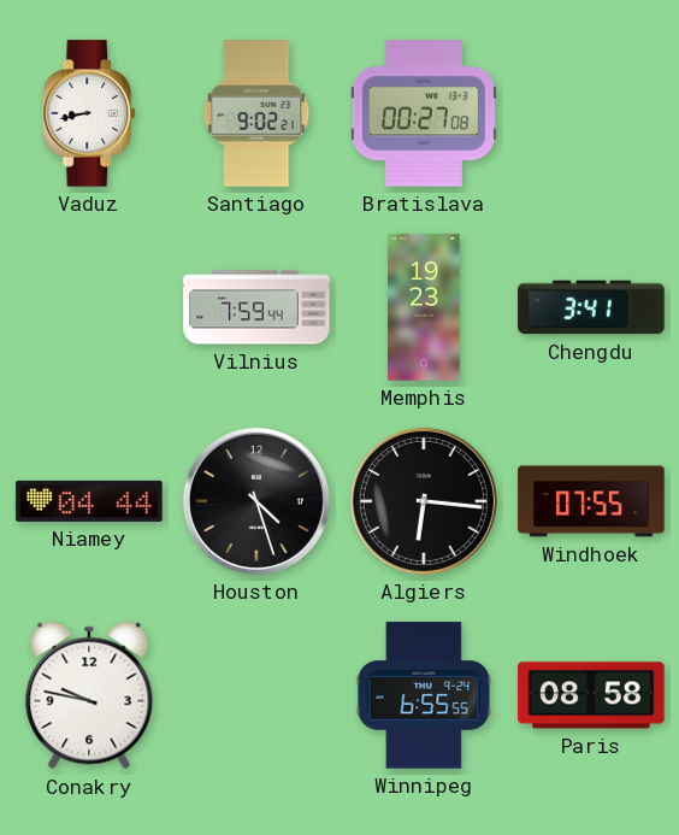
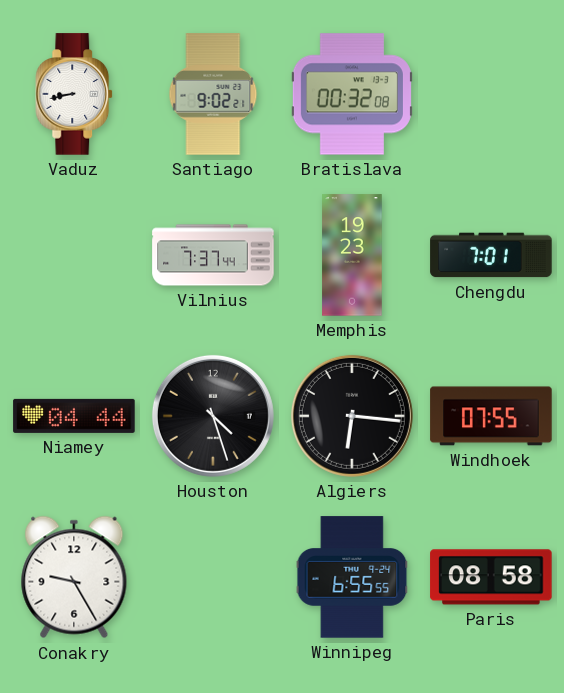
Bratislava: 00:27 -> 00:32
Vilnius: 7:59 -> 7:37
Chengdu: 3:41 -> 7:01
Conakry: 9:47 -> 9:25
